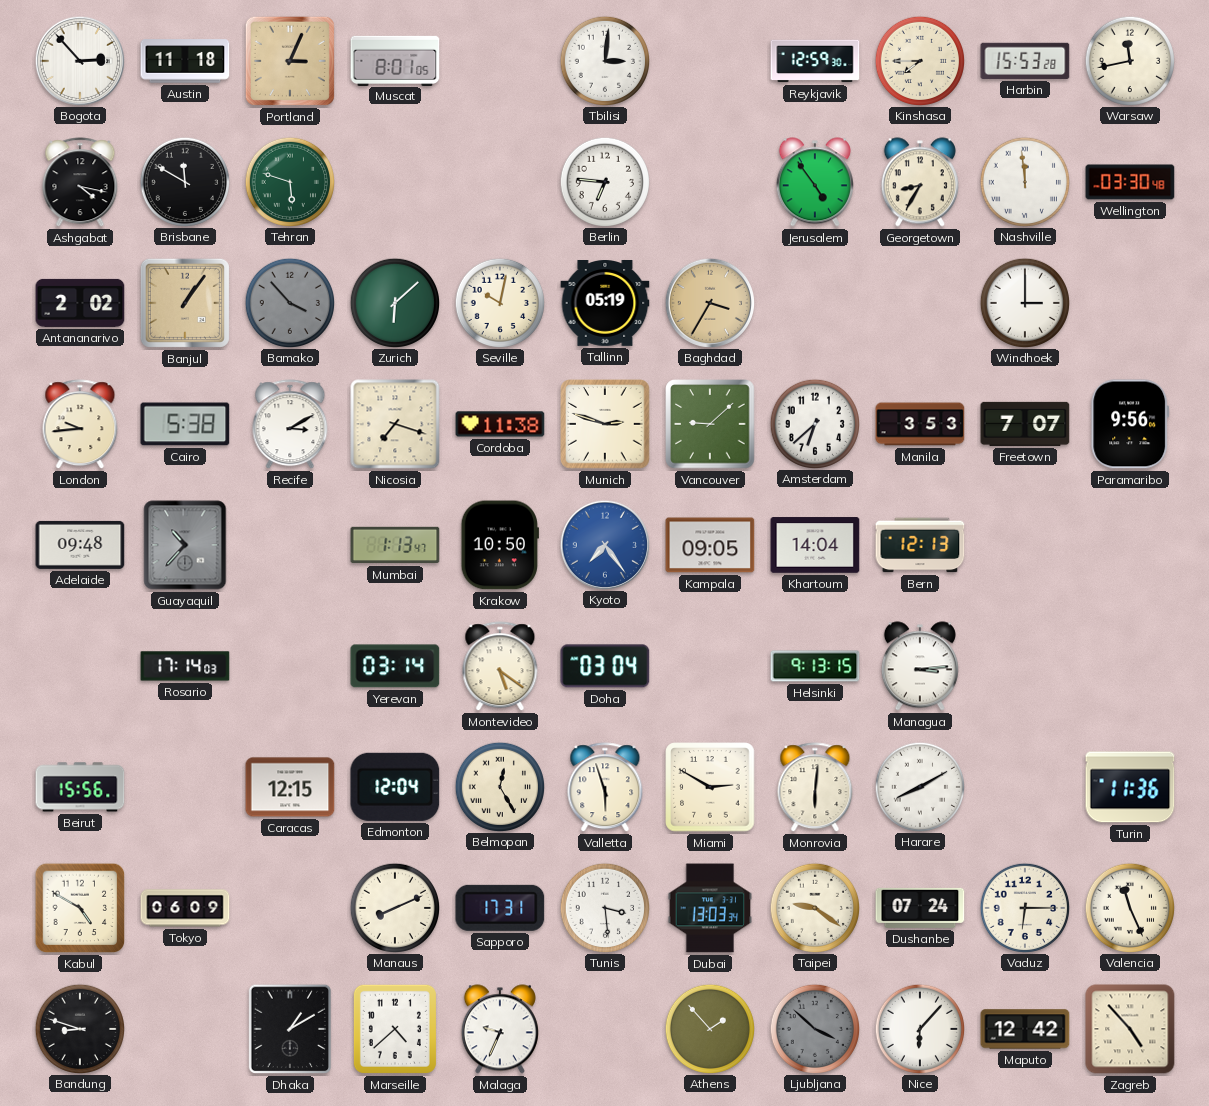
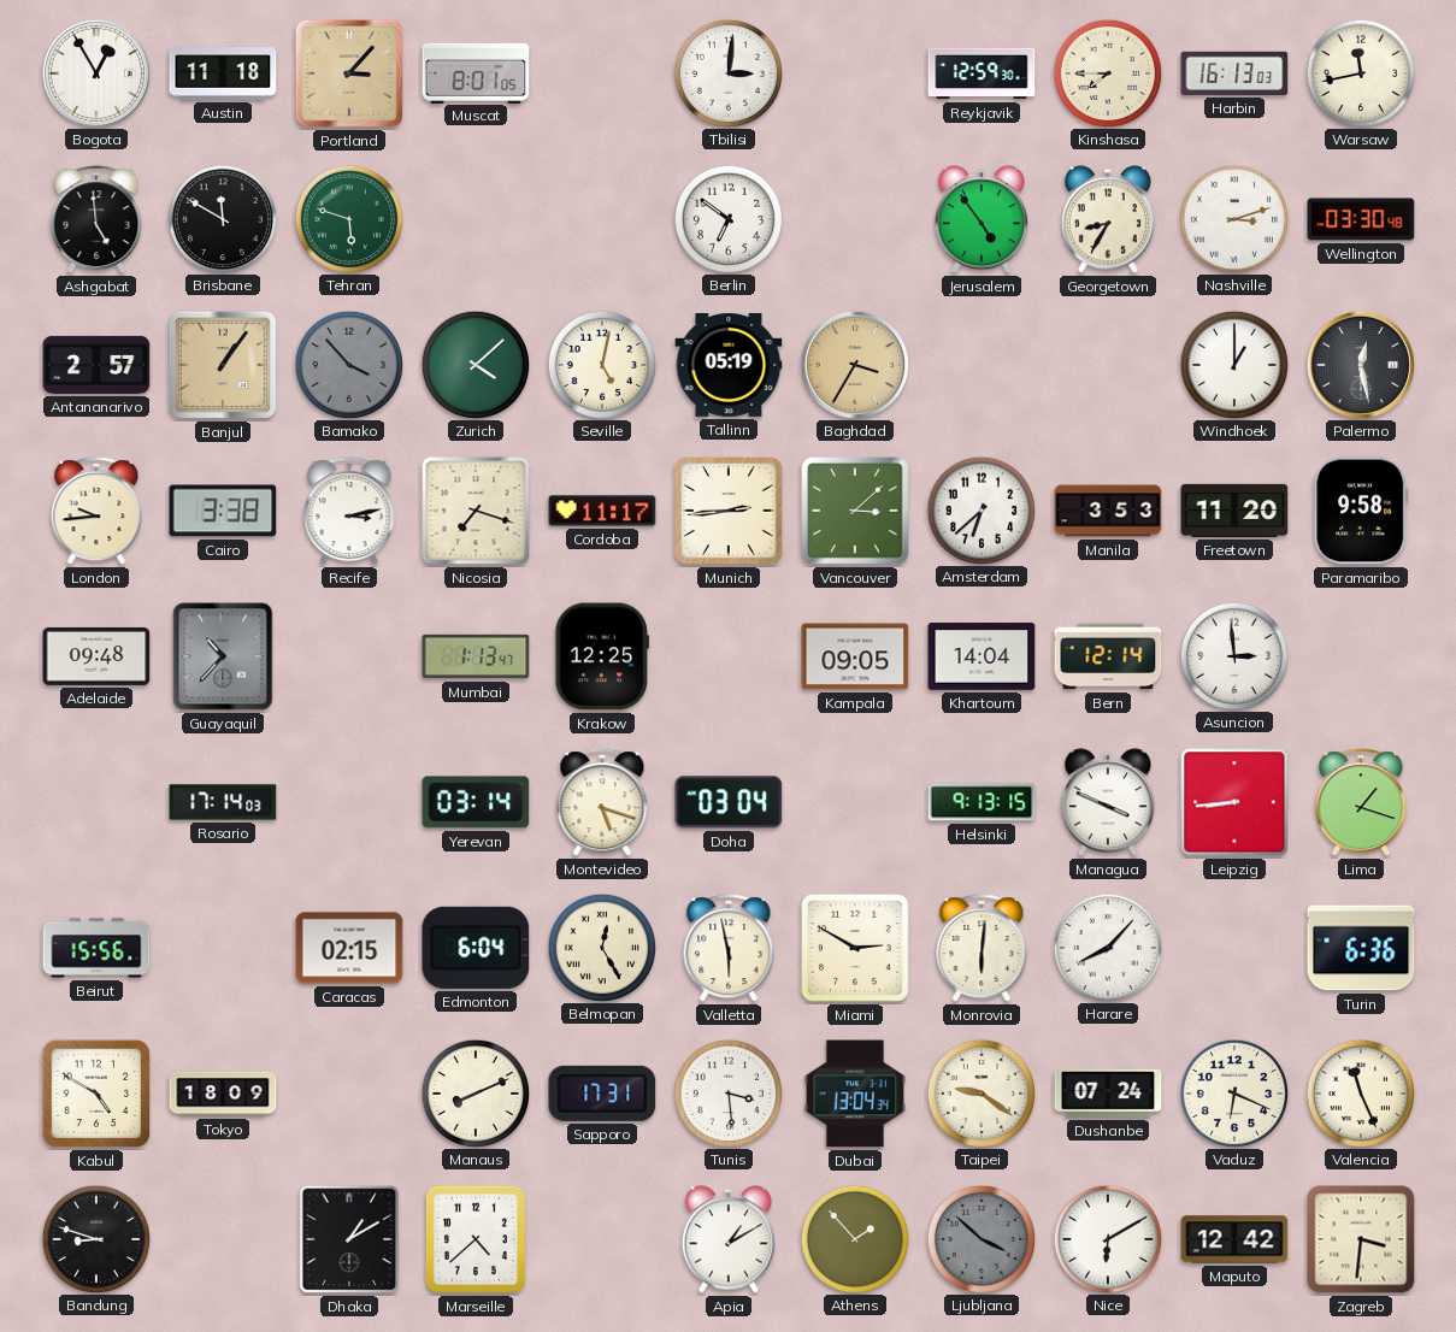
Bogota: 2:53 -> 12:55
Portland: 3:04 -> 3:07
Harbin: 15:53 -> 16:13
Ashgabat: 4:17 -> 4:59
Berlin: 6:46 -> 6:51
Nashville: 11:59 -> 3:12
Antananarivo: 2:02 -> 2:57
Zurich: 6:08 -> 4:08
Seville: 10:02 -> 5:02
Windhoek: 3:00 -> 1:00
Palermo: none -> 12:28
Cairo: 5:38 -> 3:38
Recife: 3:10 -> 3:13
Cordoba: 11:38 -> 11:17
Munich: 2:48 -> 2:44
Vancouver: 9:08 -> 3:08
Freetown: 7:07 -> 11:20
Paramaribo: 9:56 -> 9:58
Krakow: 10:50 -> 12:25
Kyoto: 7:24 -> none
Bern: 12:13 -> 12:14
Asuncion: none -> 2:59
Montevideo: 5:21 -> 5:18
Managua: 3:14 -> 3:49
Leipzig: none -> 8:44
Lima: none -> 1:18
Caracas: 12:15 -> 02:15
Edmonton: 12:04 -> 6:04
Valletta: 5:57 -> 5:58
Harare: 8:10 -> 8:07
Turin: 11:36 -> 6:36
Tokyo: 06:09 -> 18:09
Dubai: 13:03 -> 13:04
Vaduz: 6:15 -> 6:19
Malaga: 9:34 -> none
Apia: none -> 1:10
Nice: 6:07 -> 6:10
Zagreb: 4:53 -> 3:31
